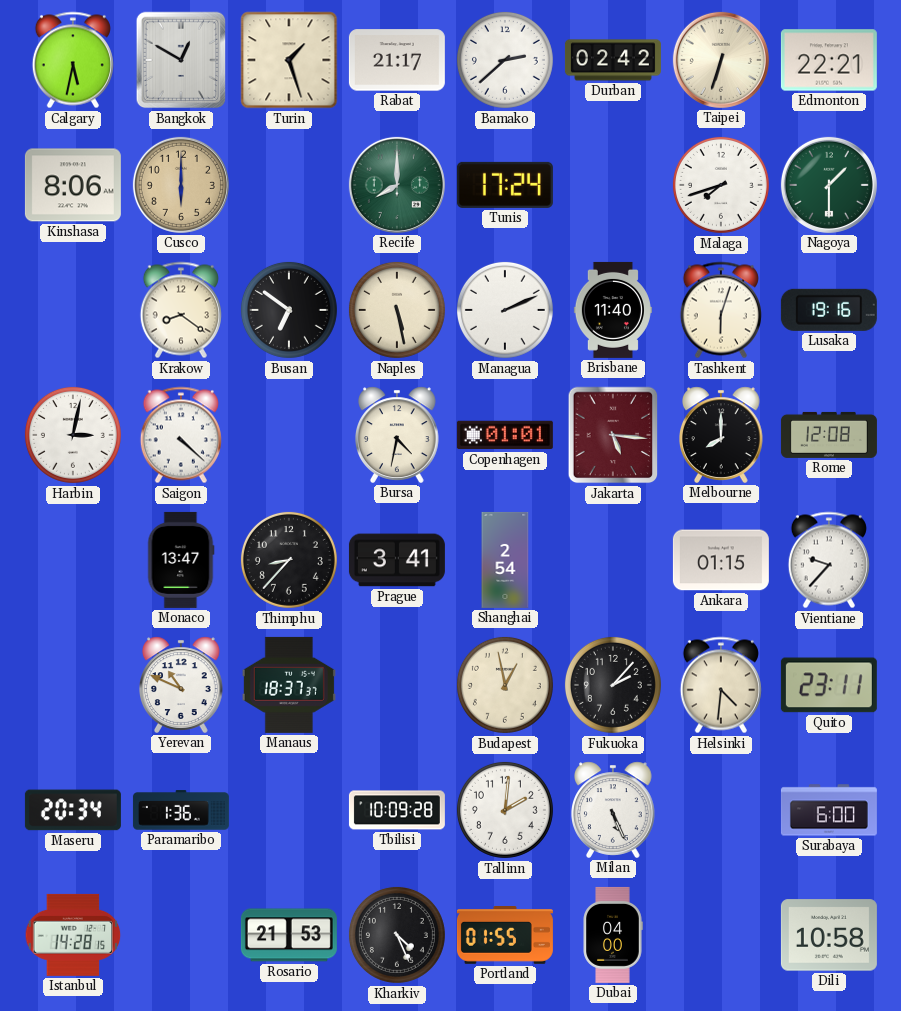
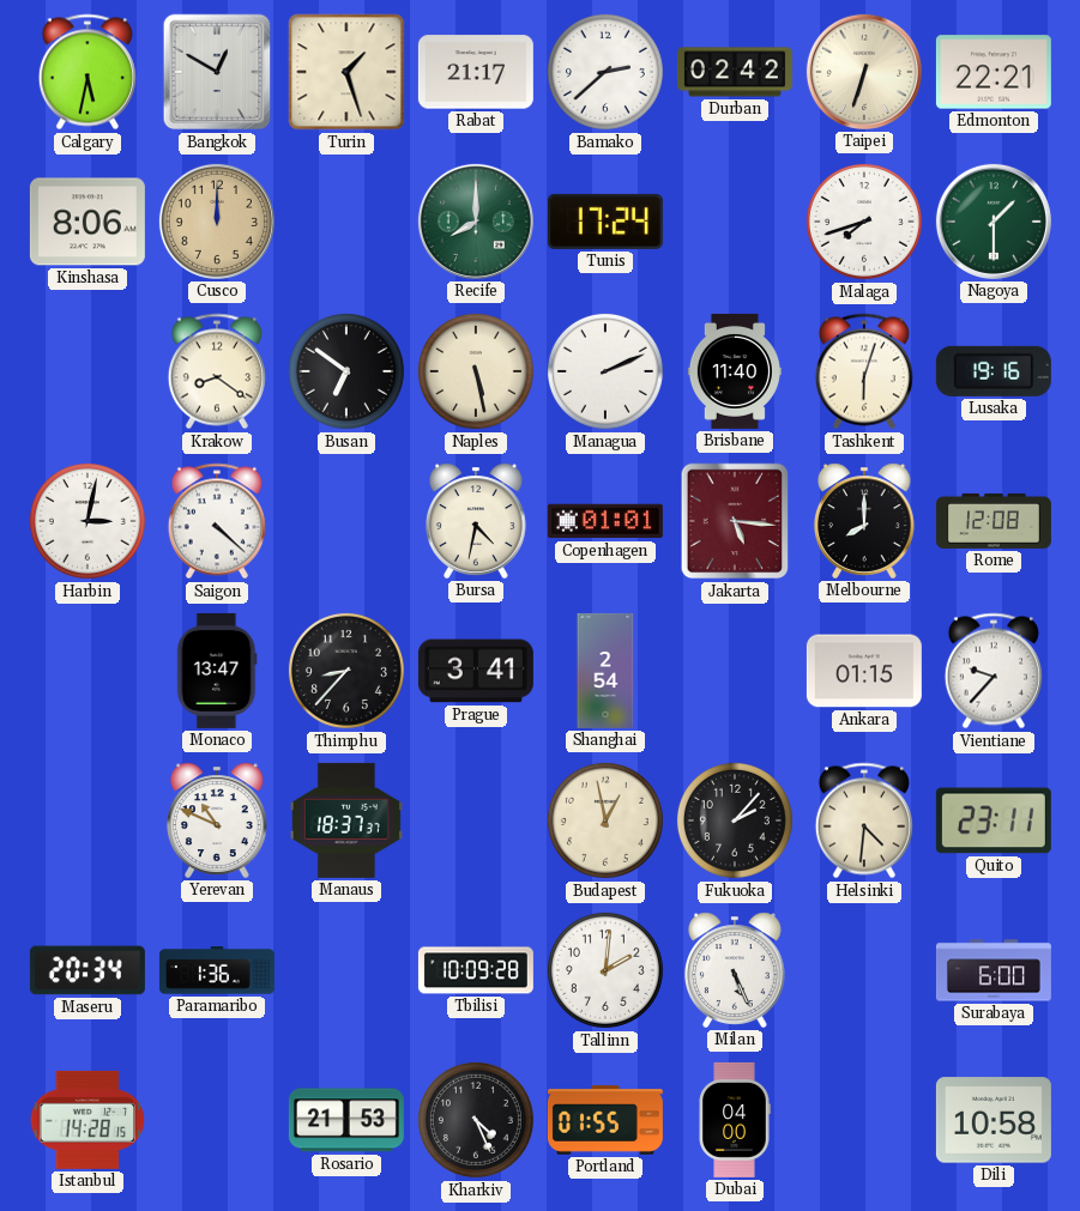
Cusco: 6:00 -> 12:00
